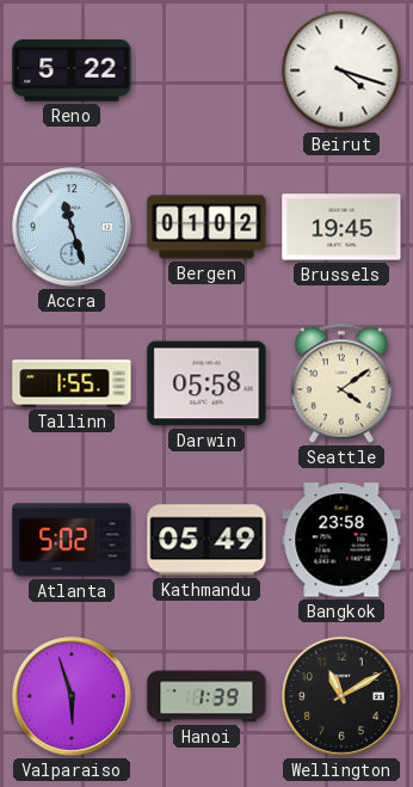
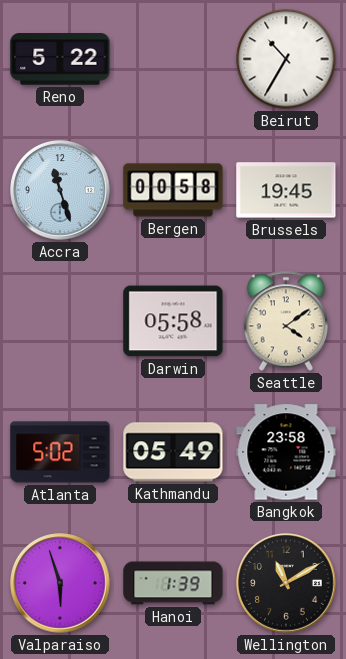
Beirut: 4:18 -> 10:35
Bergen: 01:02 -> 00:58
Tallinn: 1:55 -> none
